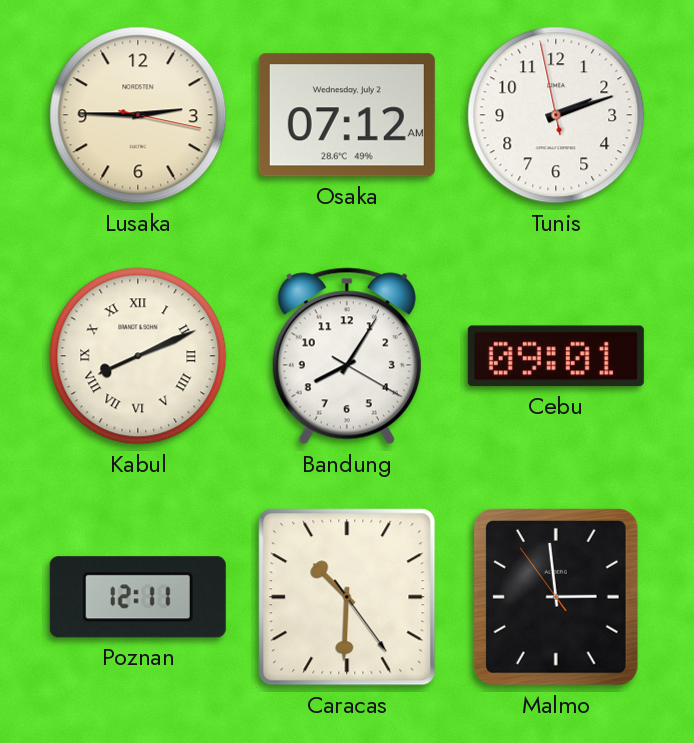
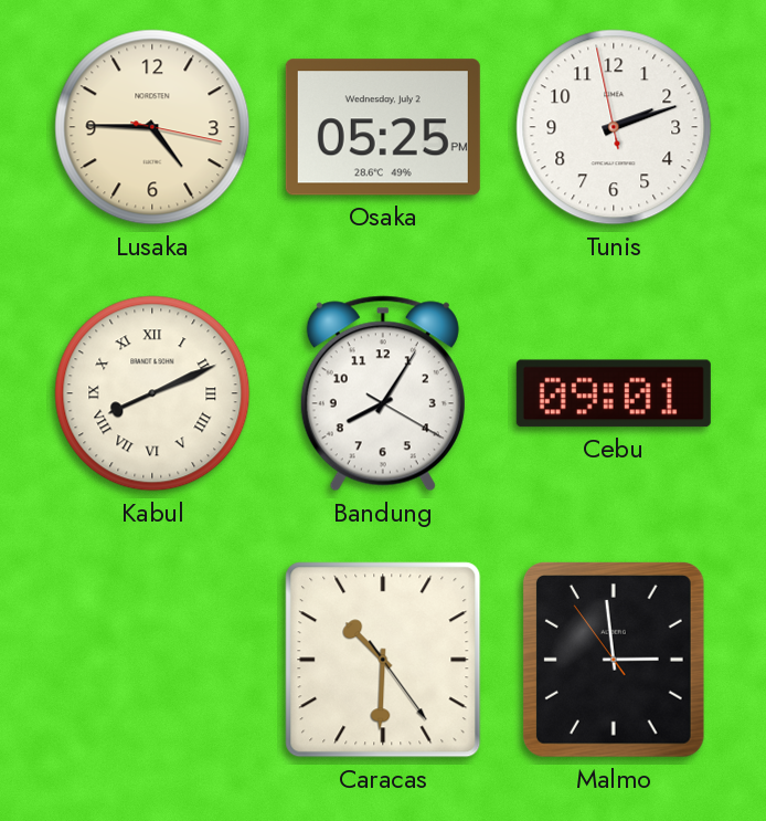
Lusaka: 2:45 -> 4:45
Osaka: 07:12 -> 05:25
Poznan: 12:11 -> none
